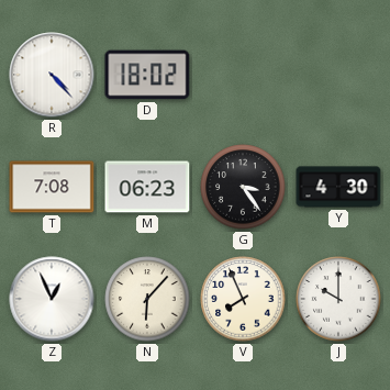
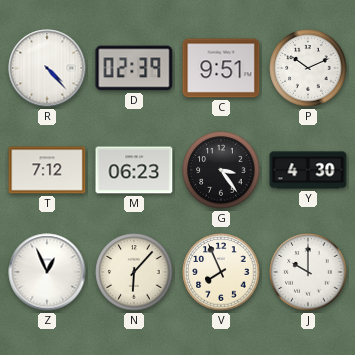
D: 18:02 -> 02:39
C: none -> 9:51
P: none -> 10:11
T: 7:08 -> 7:12
